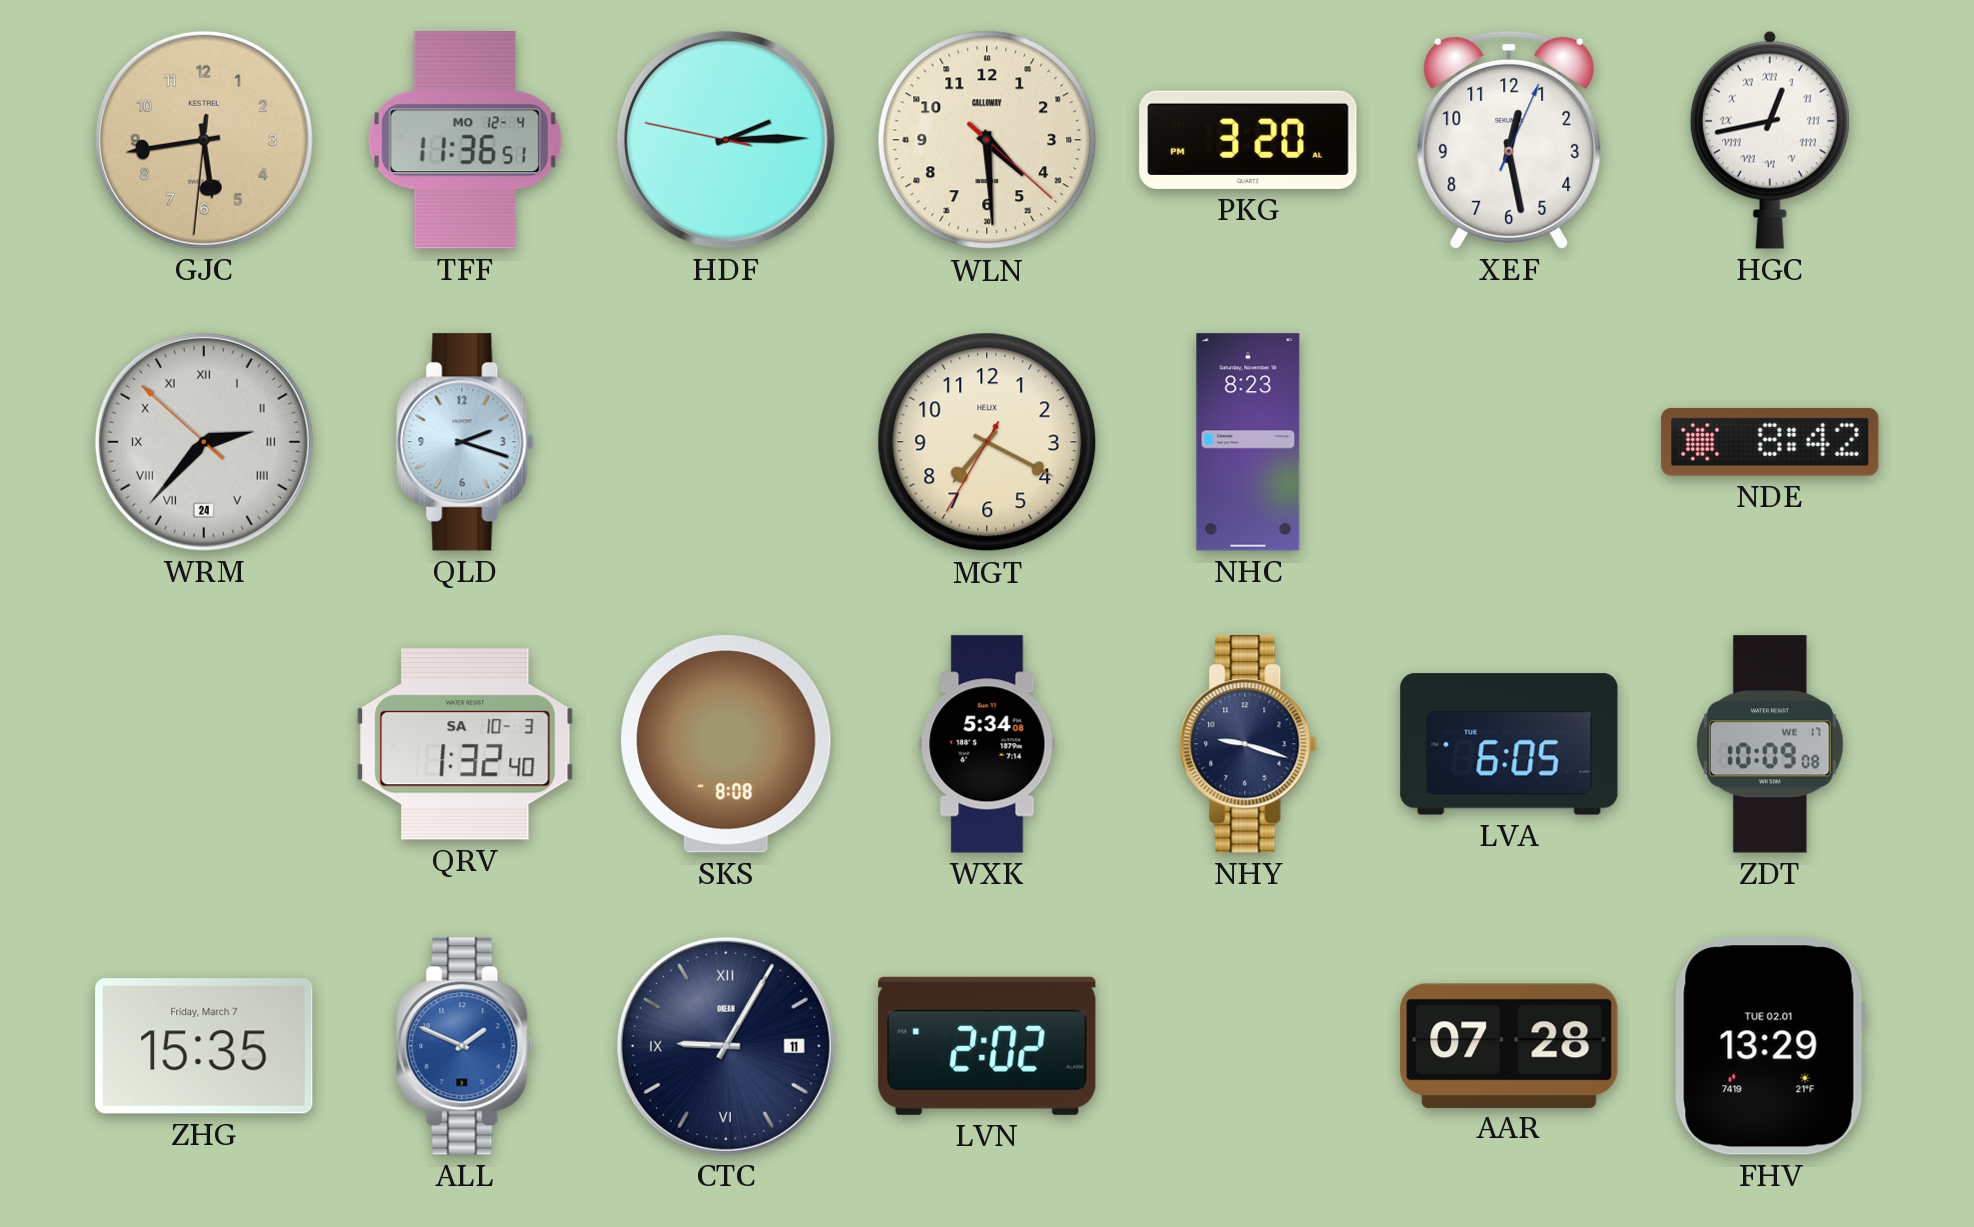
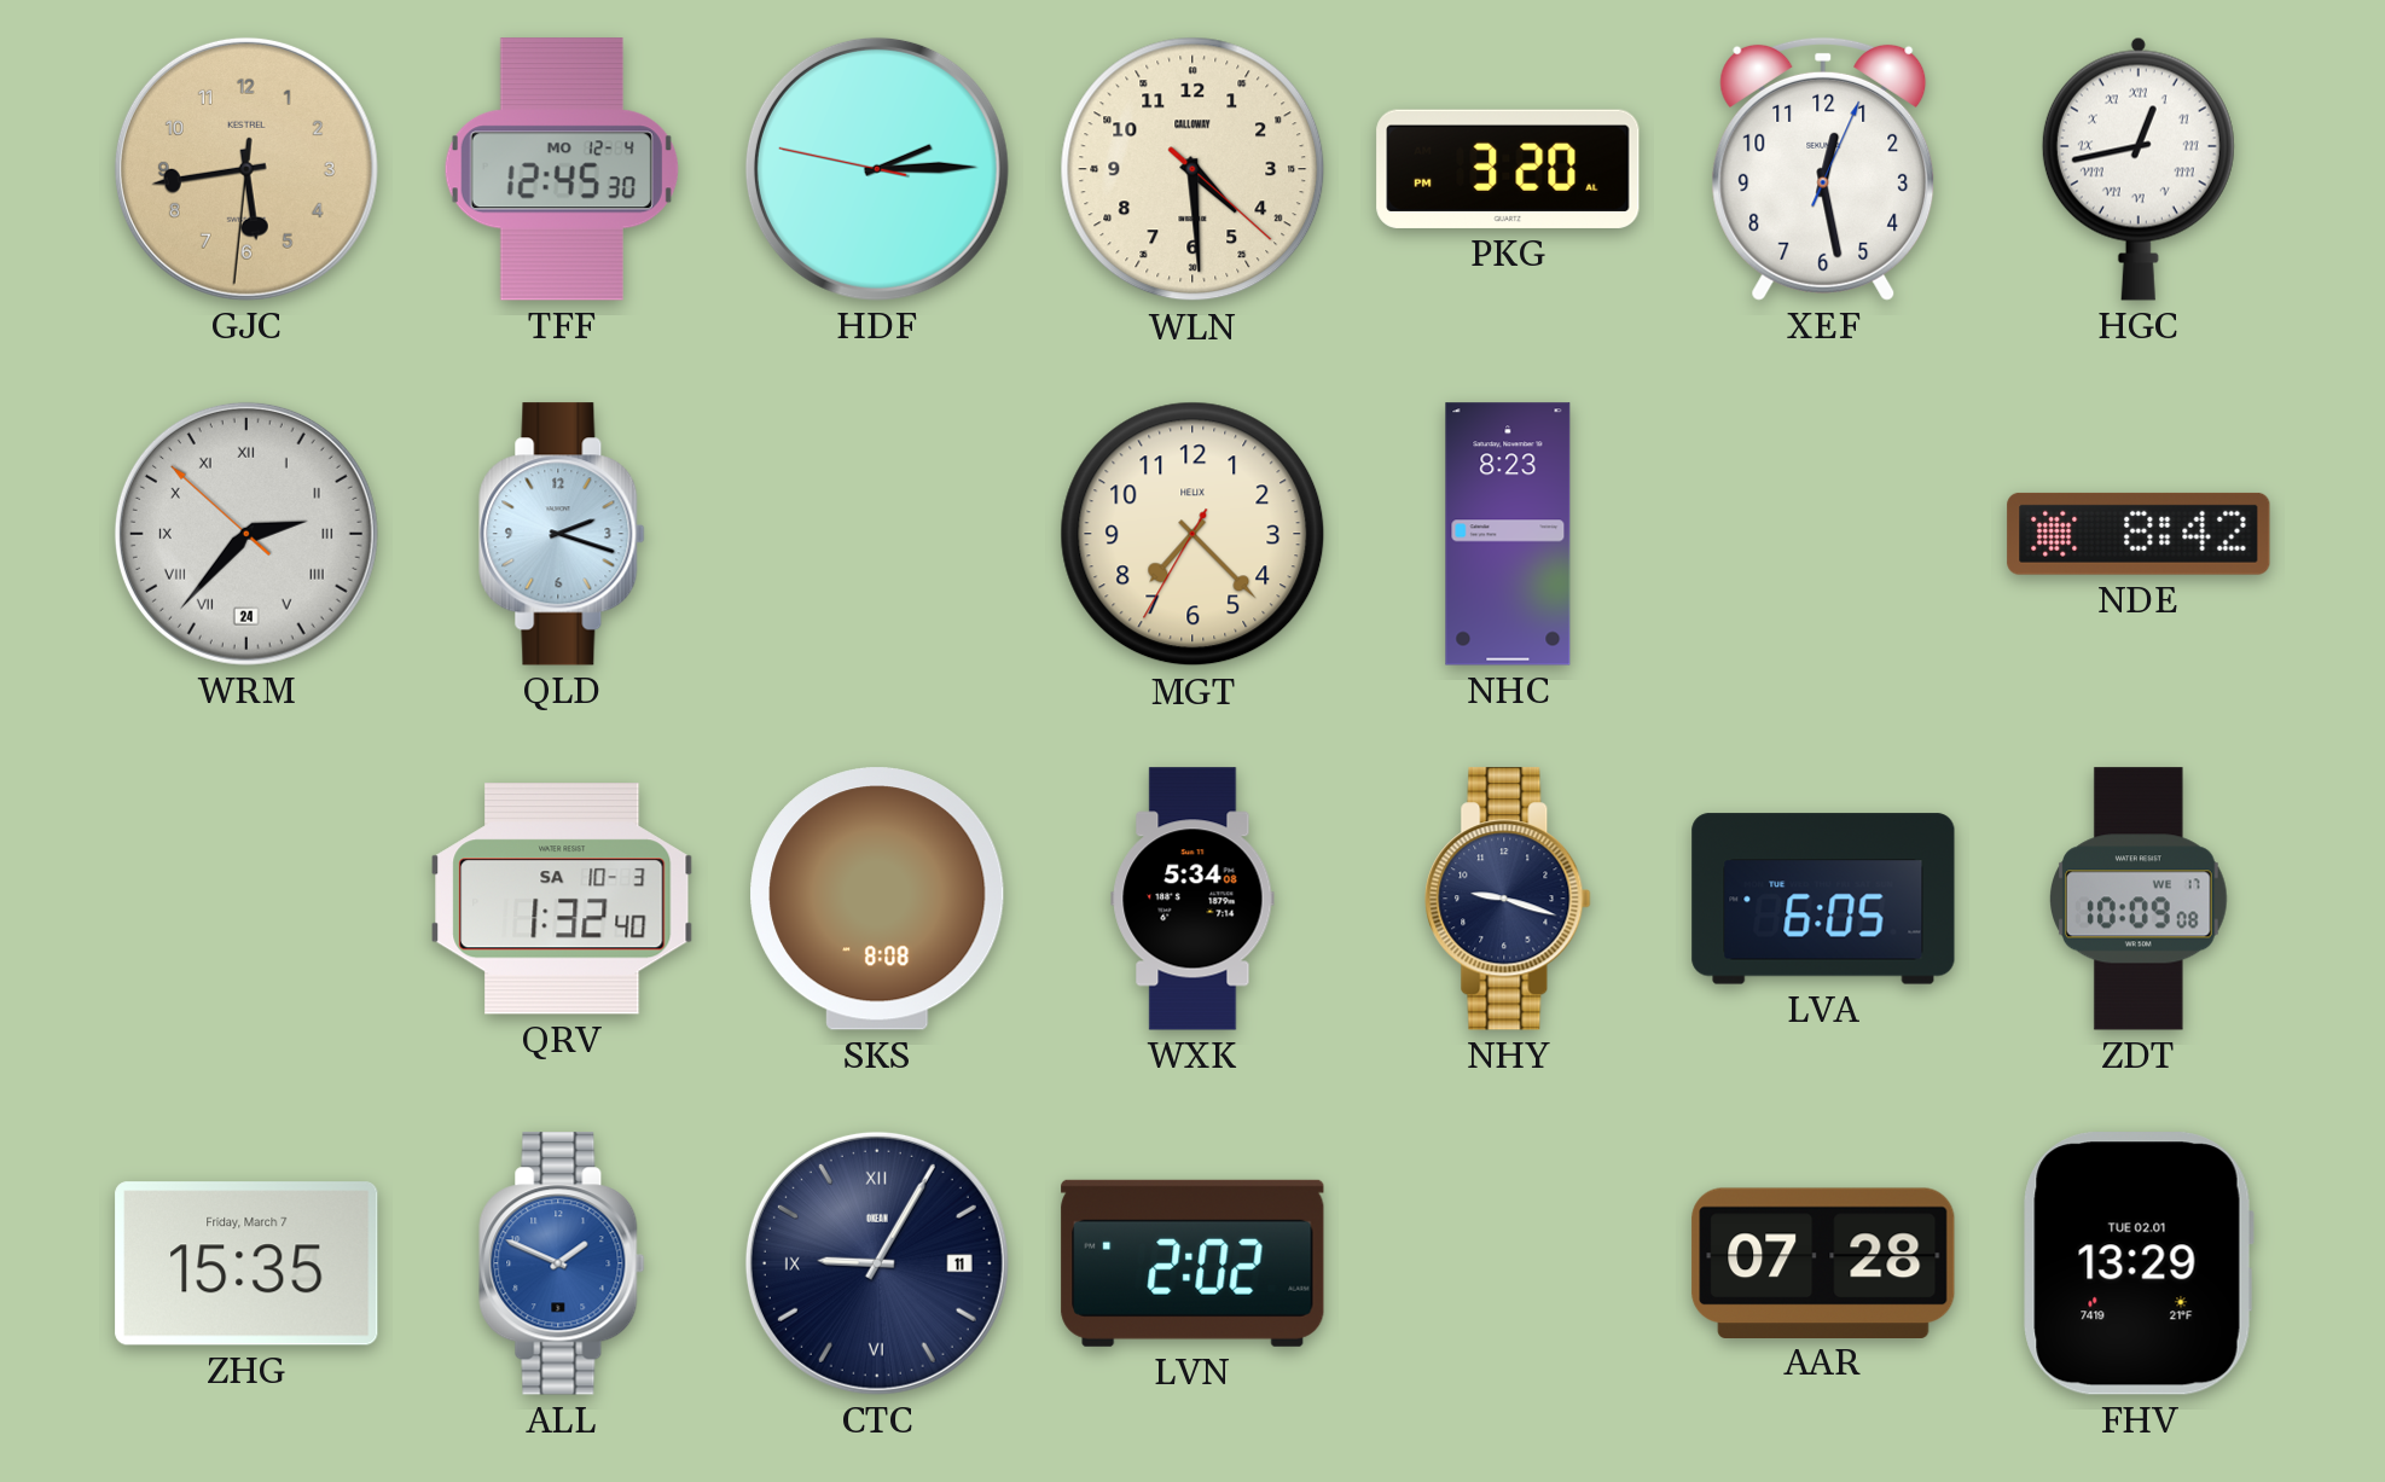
TFF: 11:36 -> 12:45
MGT: 7:19 -> 7:22
